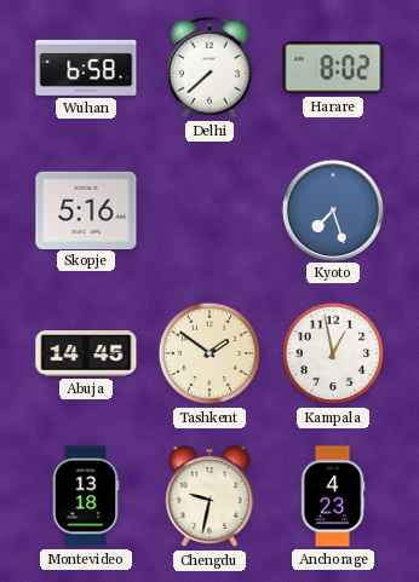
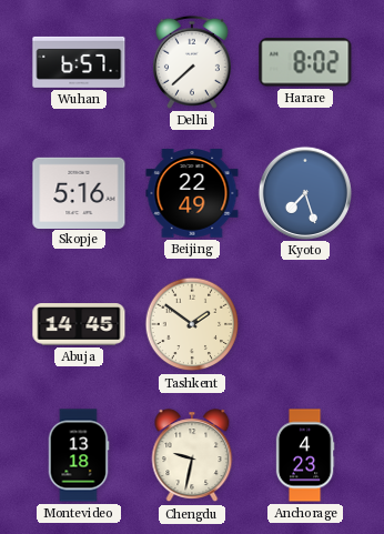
Wuhan: 6:58 -> 6:57
Beijing: none -> 22:49
Kampala: 12:58 -> none
